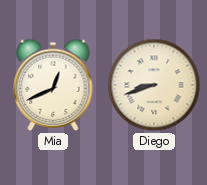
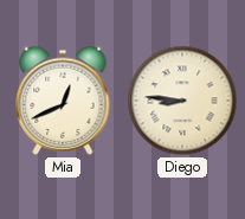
Diego: 8:42 -> 8:46
